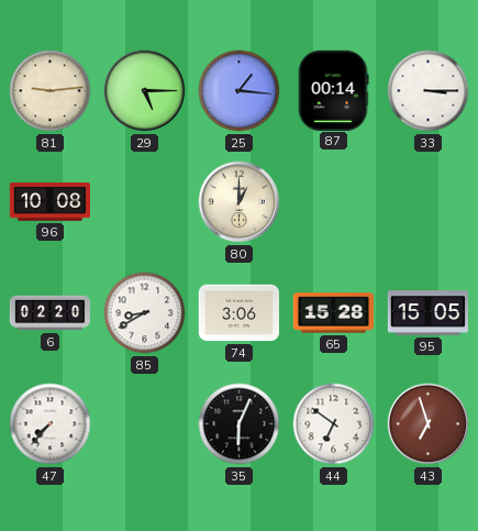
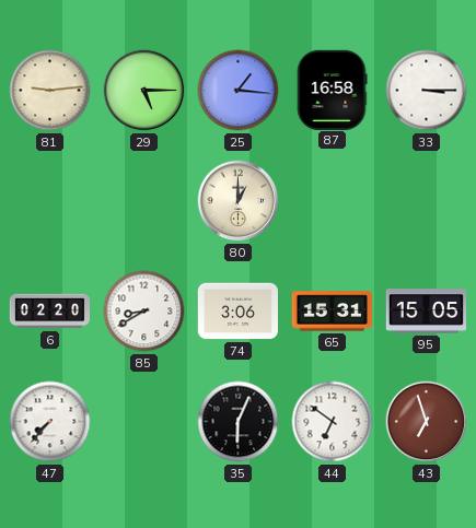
87: 00:14 -> 16:58
96: 10:08 -> none
65: 15:28 -> 15:31
